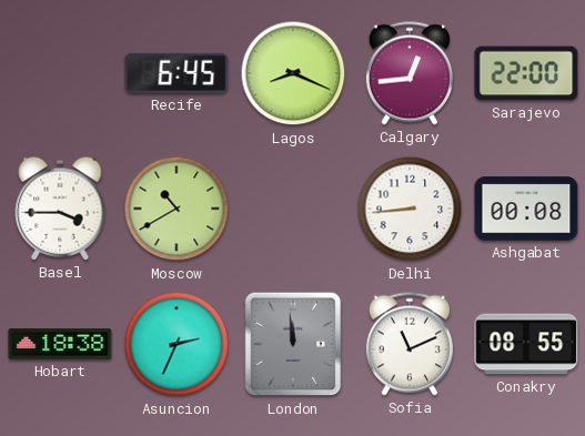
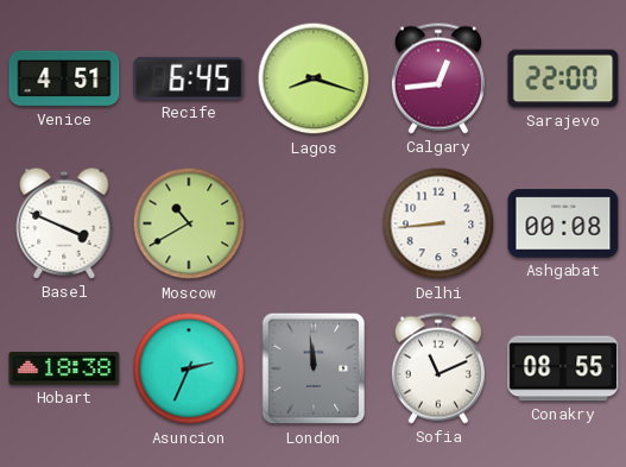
Venice: none -> 4:51
Lagos: 8:19 -> 8:18
Basel: 3:45 -> 3:49
